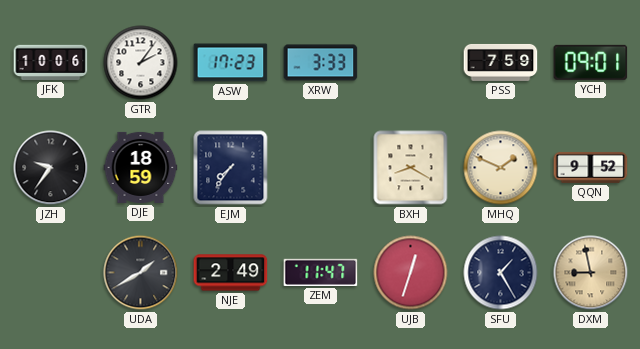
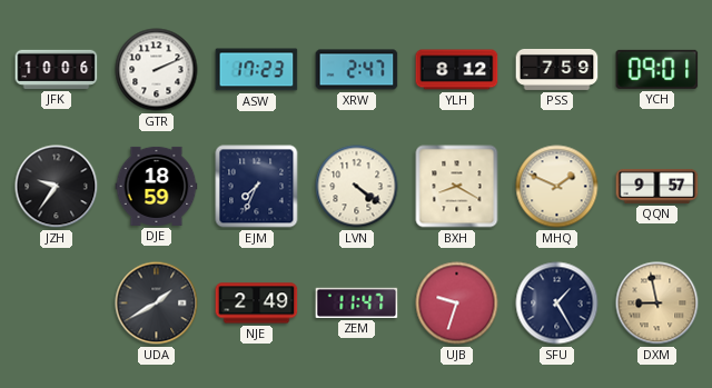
GTR: 2:06 -> 2:11
XRW: 3:33 -> 2:47
YLH: none -> 8:12
EJM: 7:36 -> 7:34
LVN: none -> 4:21
QQN: 9:52 -> 9:57
UJB: 12:33 -> 9:33
